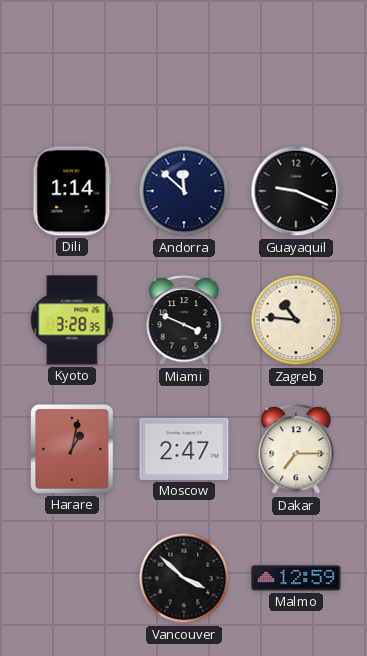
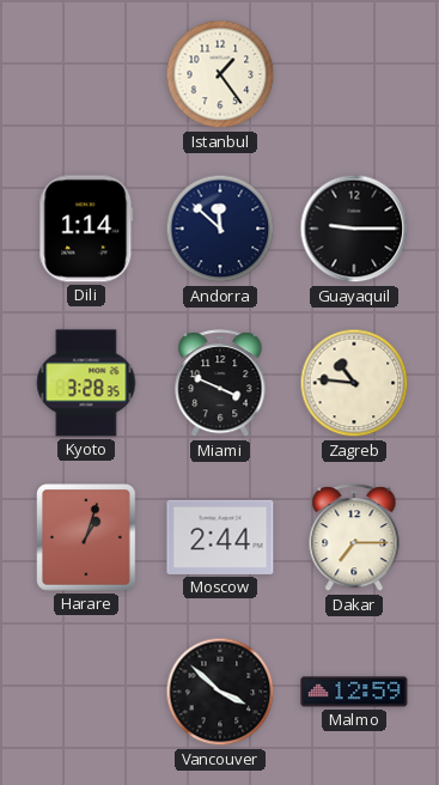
Istanbul: none -> 1:24
Guayaquil: 9:19 -> 9:15
Harare: 1:02 -> 1:03
Moscow: 2:47 -> 2:44
